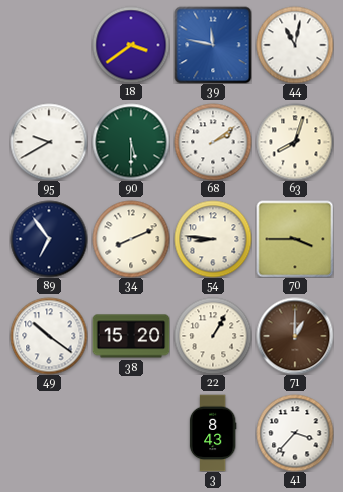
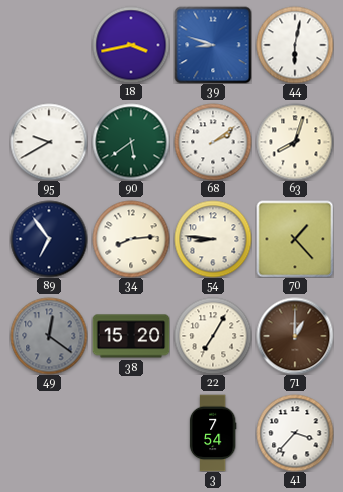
18: 3:39 -> 3:43
39: 11:47 -> 8:48
44: 11:02 -> 6:02
90: 5:30 -> 5:39
34: 8:11 -> 8:14
70: 3:45 -> 1:23
49: 10:21 -> 12:21
49 dial: white -> grey
22: 1:05 -> 7:05
3: 8:43 -> 7:54
